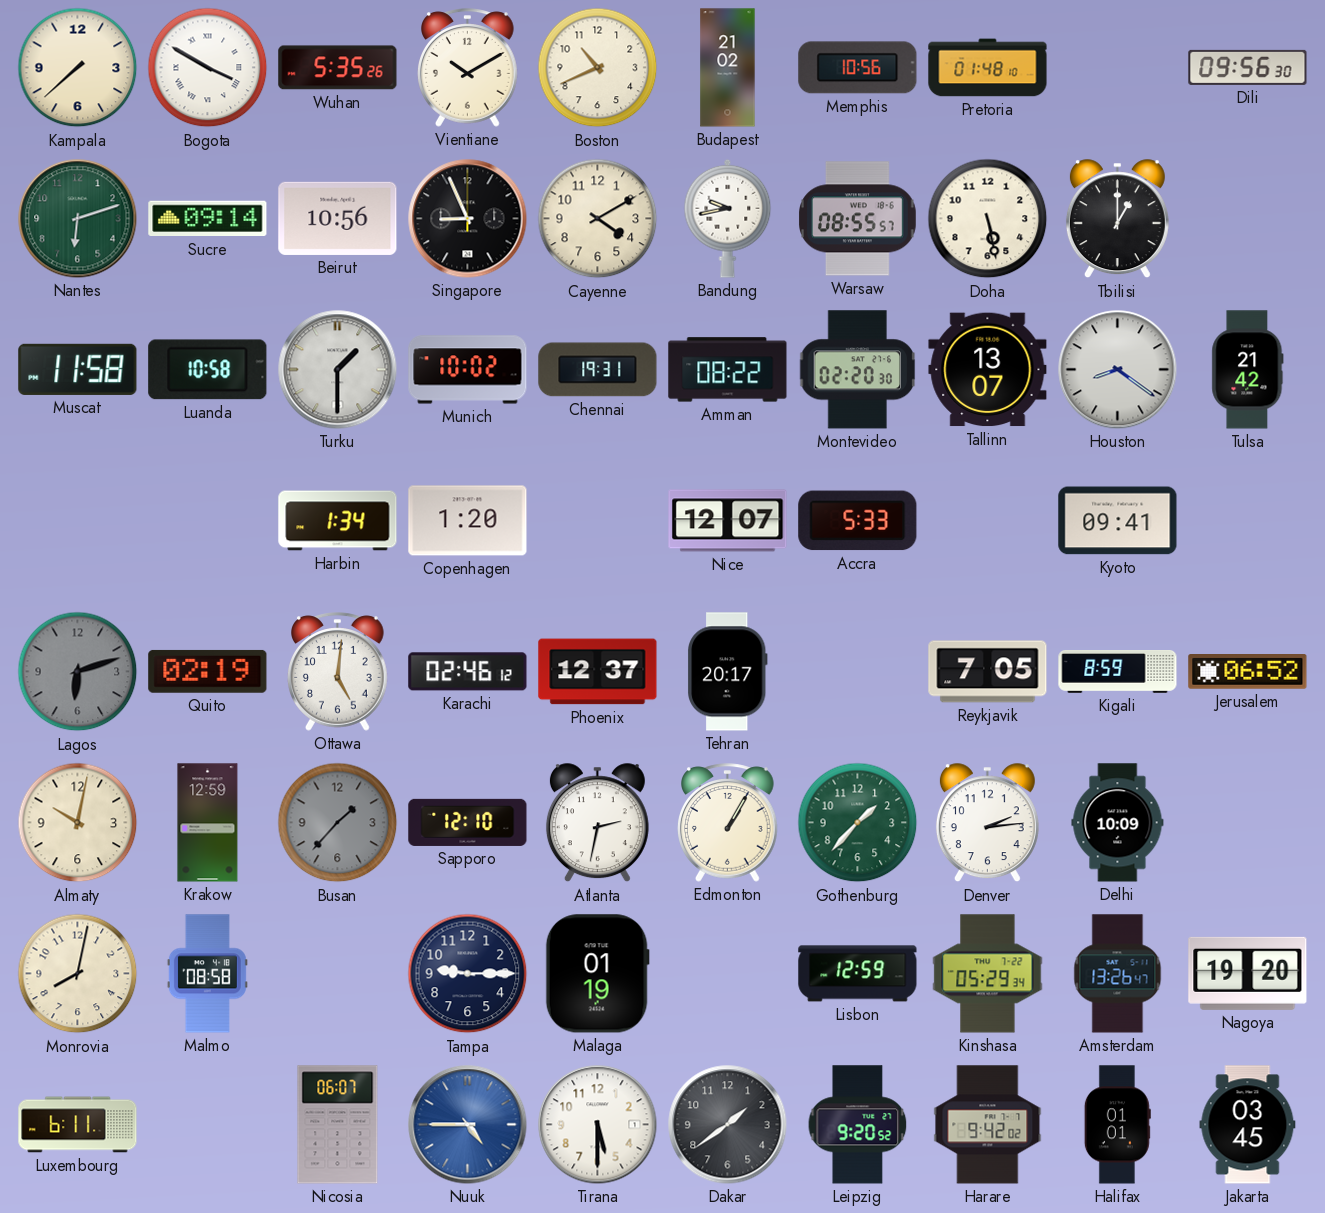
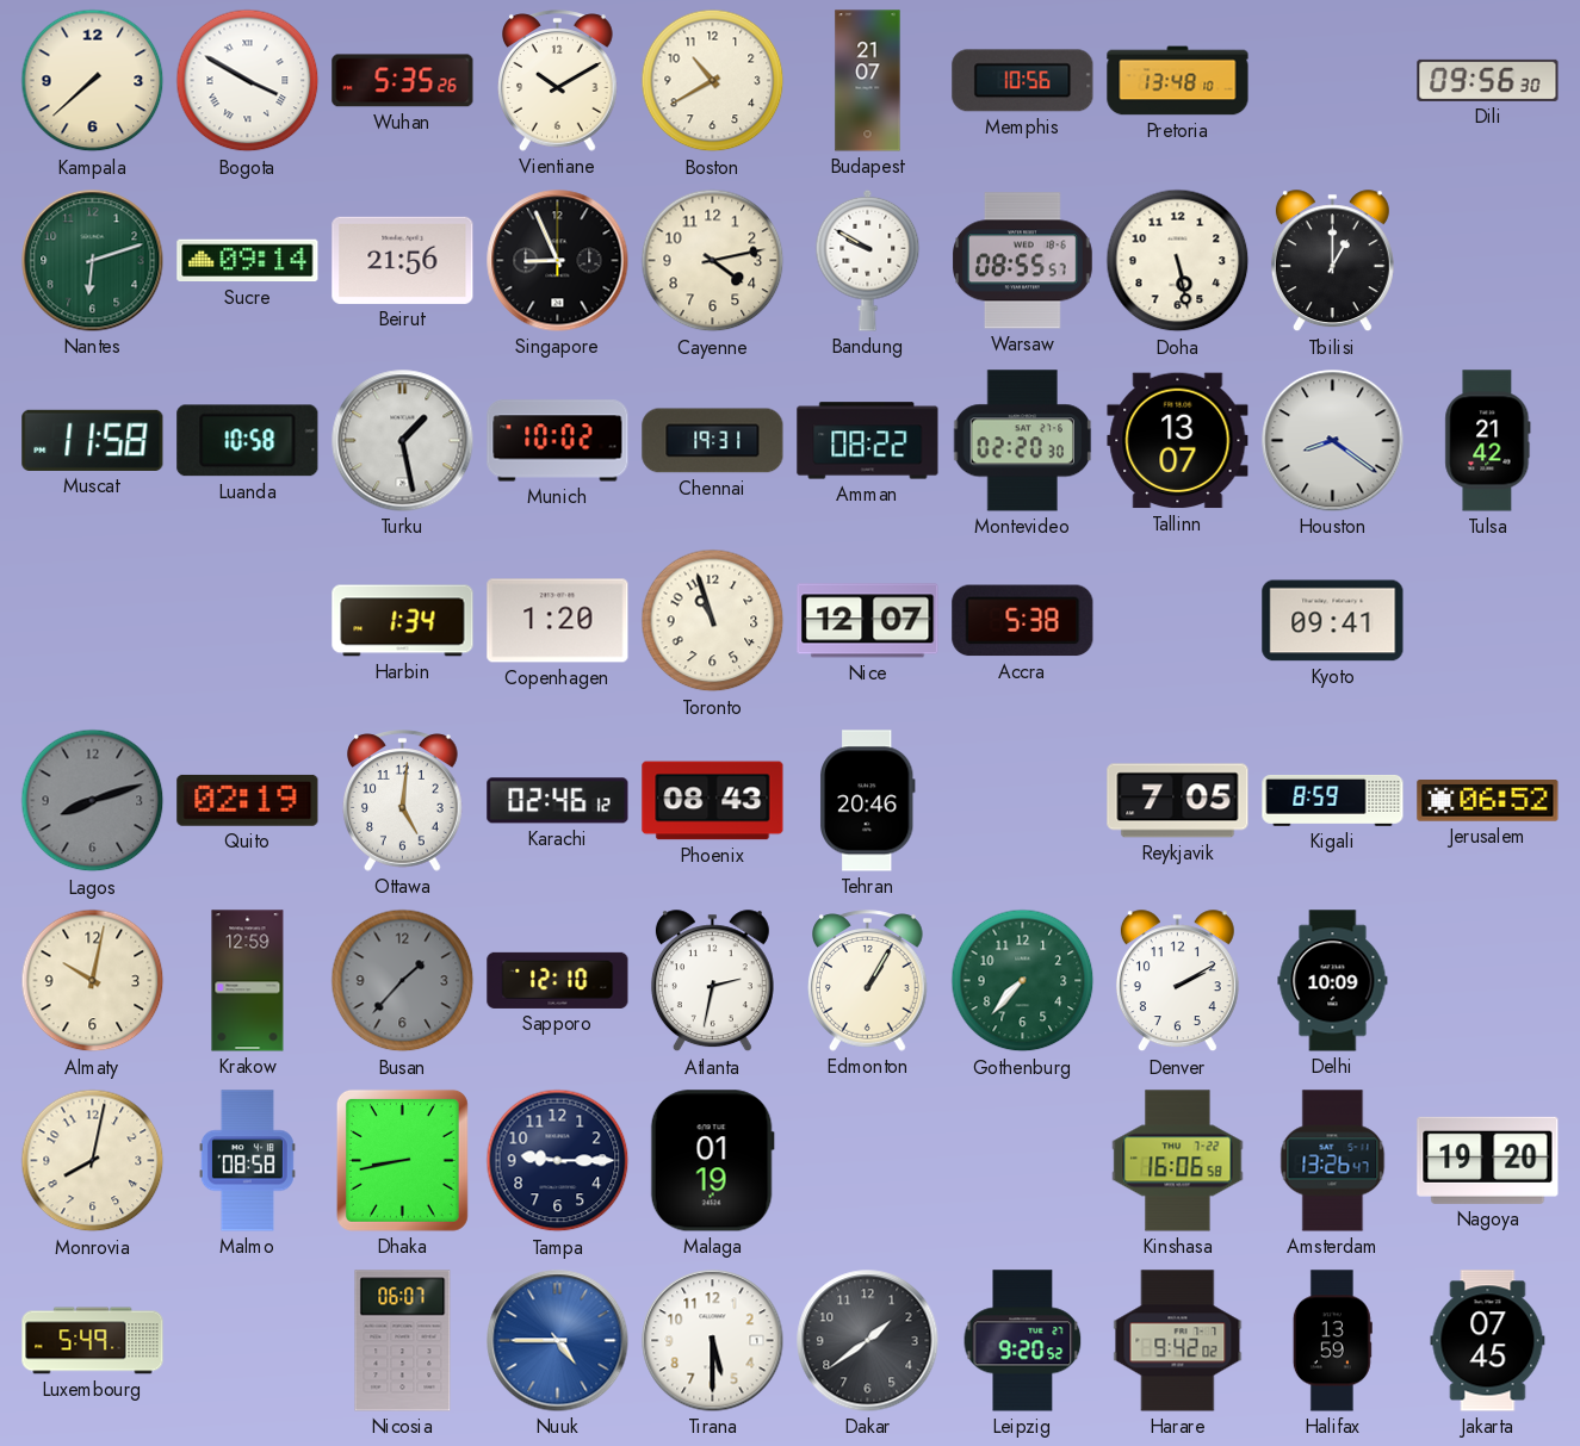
Boston: 10:41 -> 10:40
Budapest: 21:02 -> 21:07
Pretoria: 01:48 -> 13:48
Beirut: 10:56 -> 21:56
Cayenne: 4:10 -> 4:13
Bandung: 9:43 -> 9:50
Turku: 1:30 -> 1:28
Toronto: none -> 10:57
Accra: 5:33 -> 5:38
Lagos: 6:12 -> 8:12
Phoenix: 12:37 -> 08:43
Tehran: 20:17 -> 20:46
Gothenburg: 1:37 -> 7:37
Denver: 2:14 -> 2:10
Dhaka: none -> 8:43
Lisbon: 12:59 -> none
Kinshasa: 05:29 -> 16:06
Luxembourg: 6:11 -> 5:49
Halifax: 01:01 -> 13:59
Jakarta: 03:45 -> 07:45
